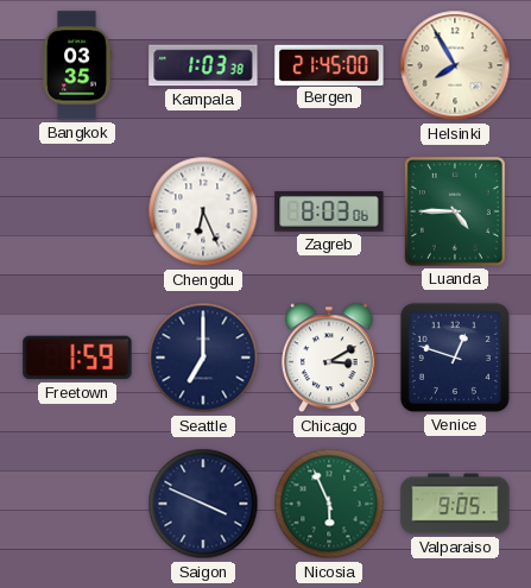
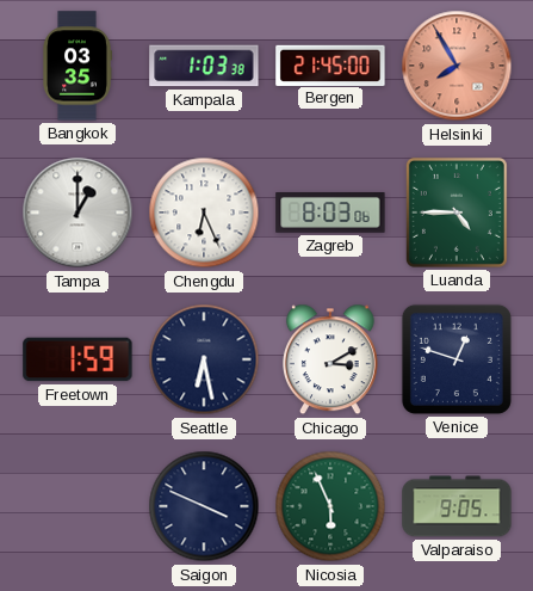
Helsinki dial: cream -> salmon
Tampa: none -> 1:00
Seattle: 7:00 -> 6:28
